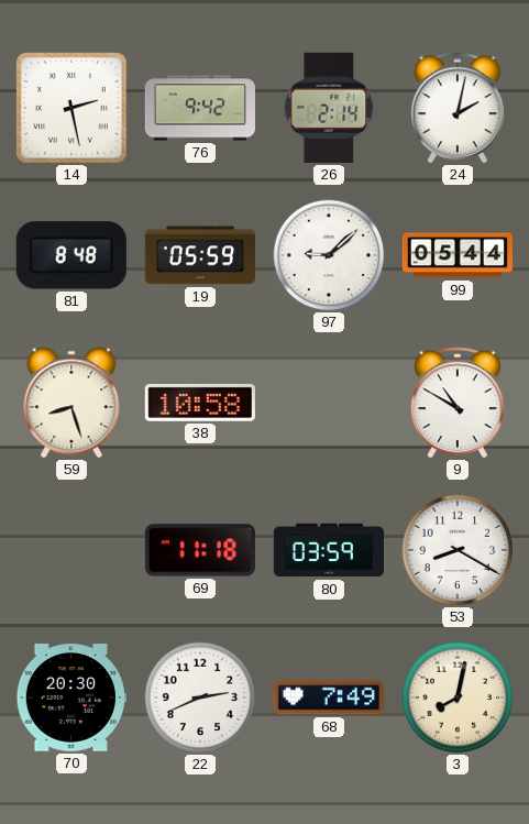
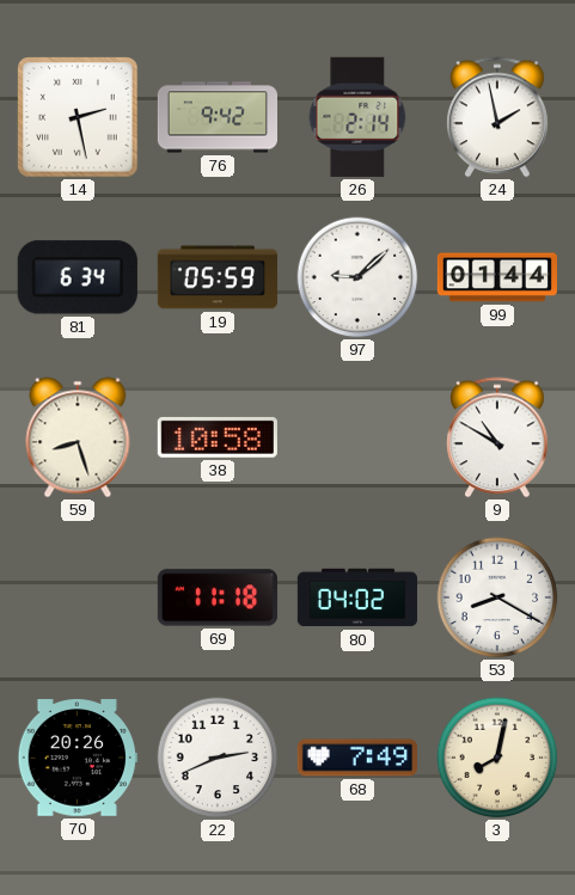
24: 2:02 -> 1:58
81: 8:48 -> 6:34
99: 05:44 -> 01:44
80: 03:59 -> 04:02
70: 20:30 -> 20:26
